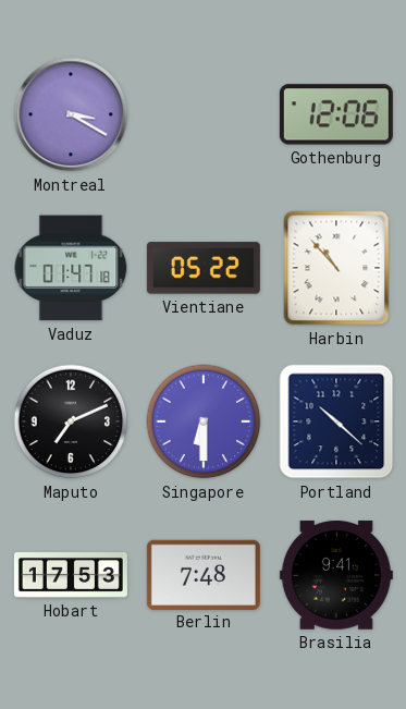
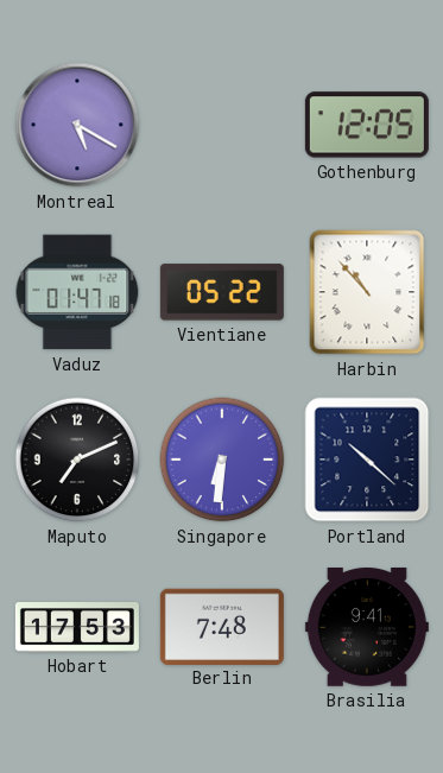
Montreal: 3:20 -> 5:20
Gothenburg: 12:06 -> 12:05
Singapore: 6:30 -> 6:31
